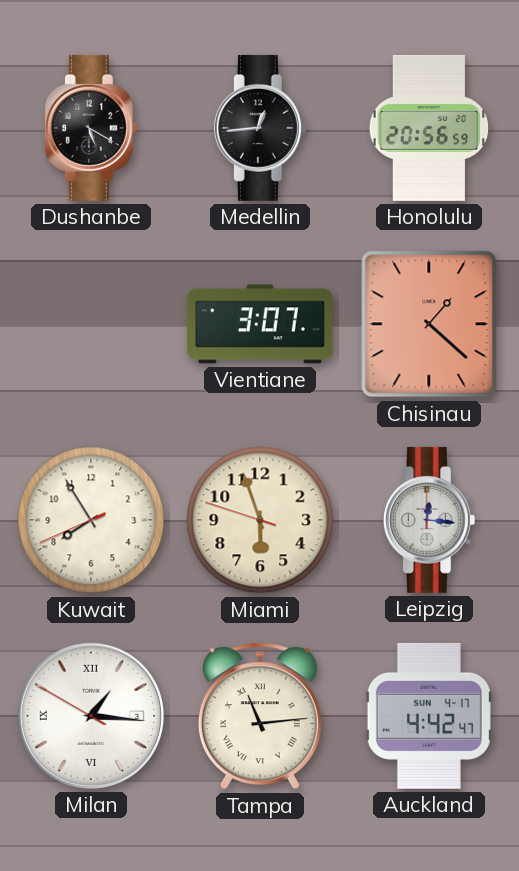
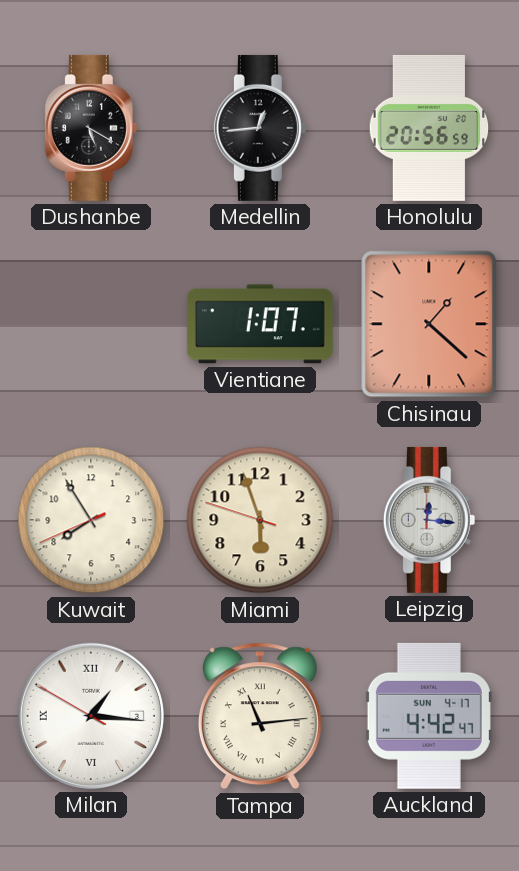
Vientiane: 3:07 -> 1:07
